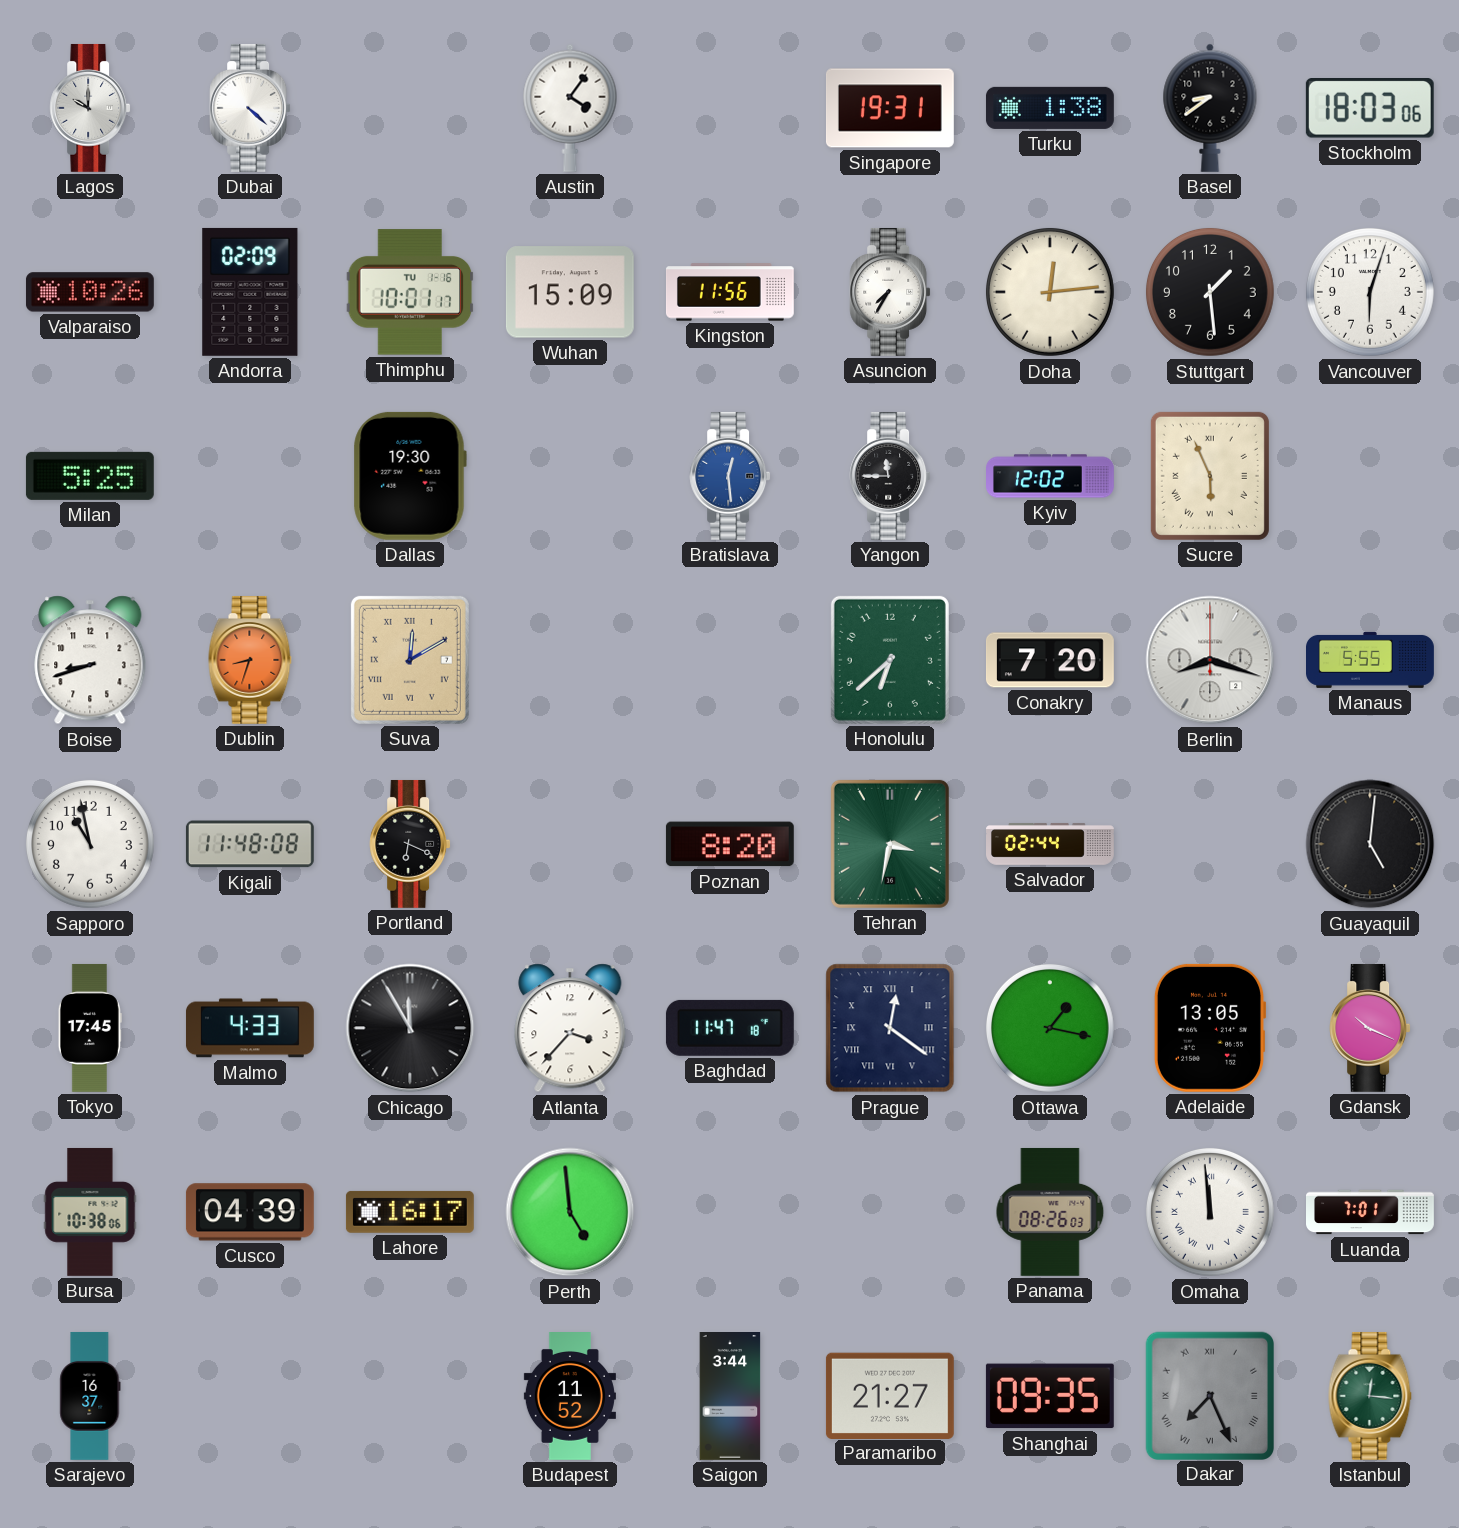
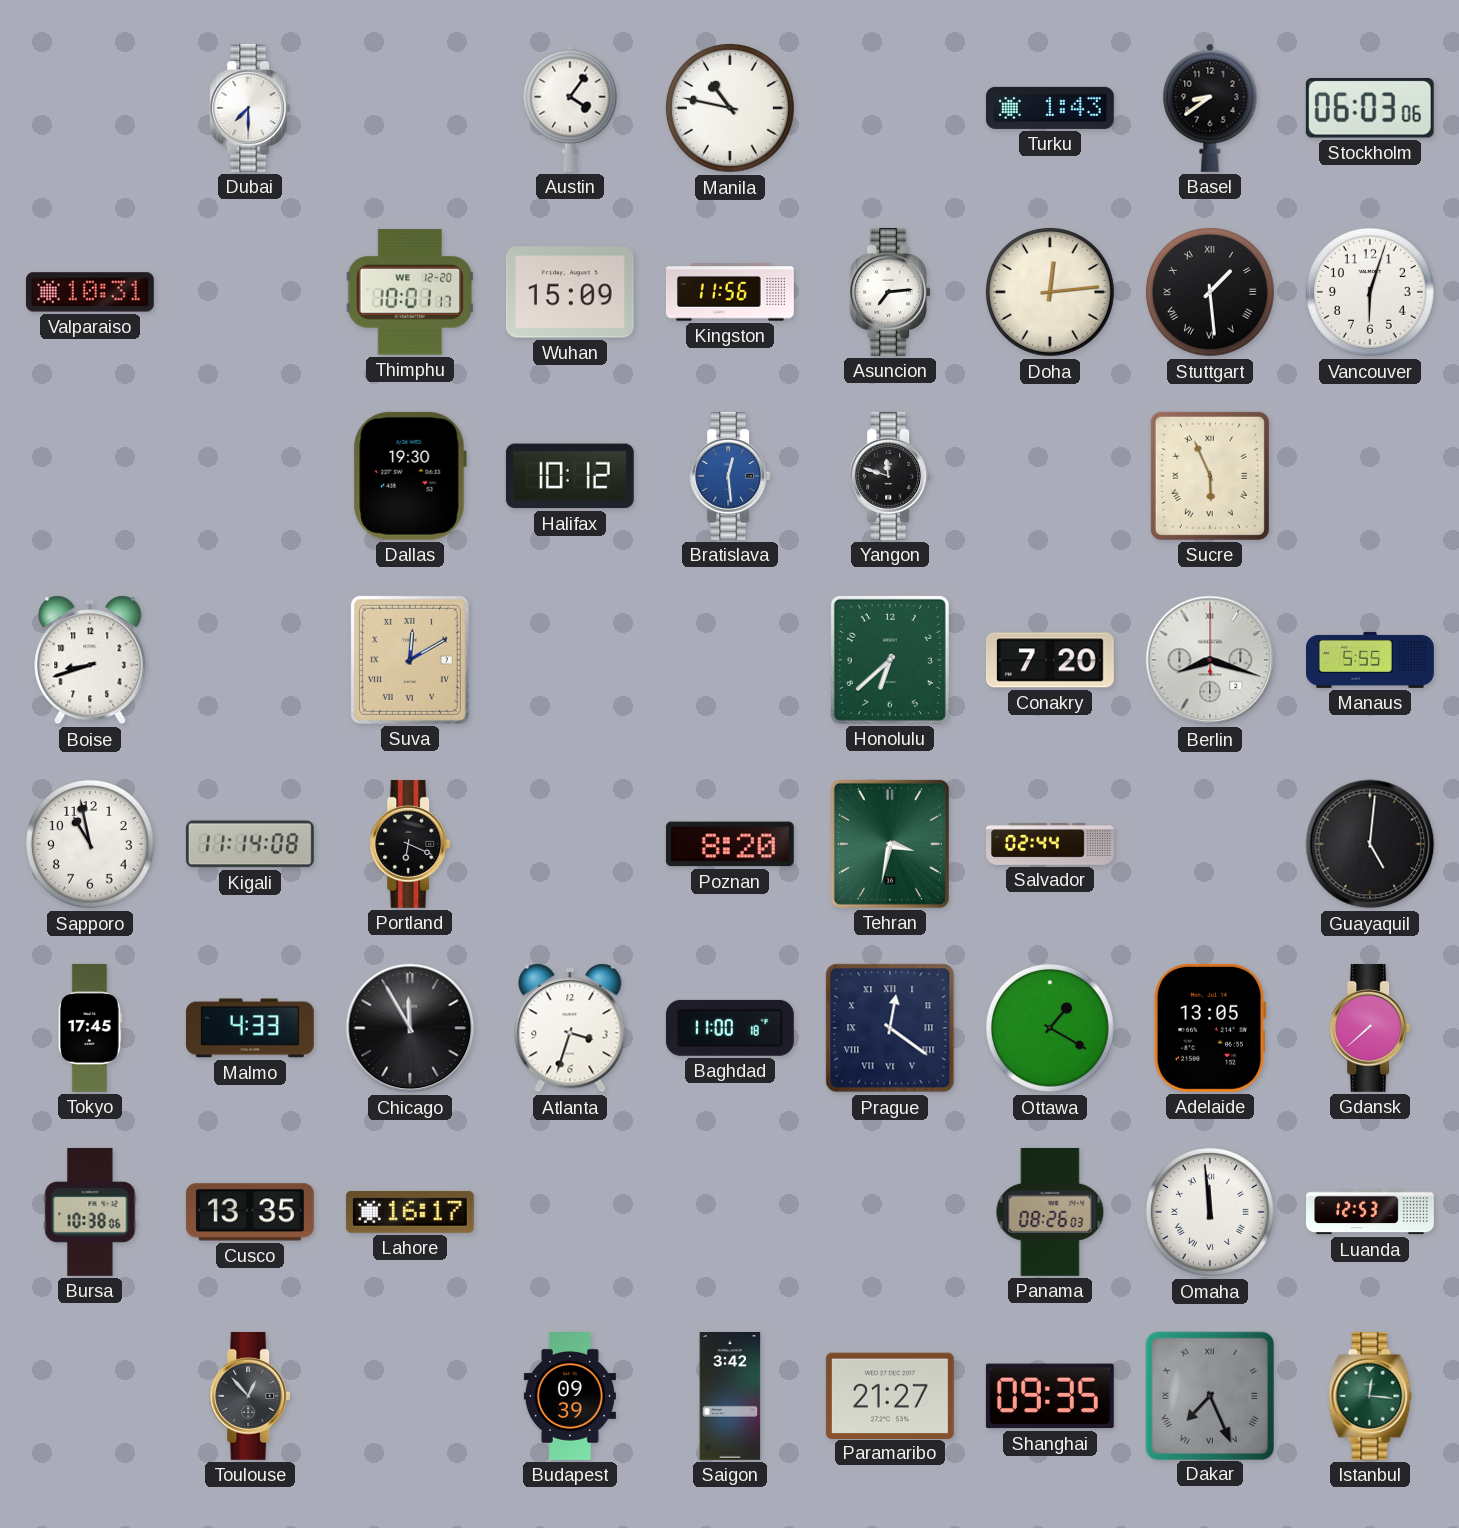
Lagos: 10:00 -> none
Dubai: 4:22 -> 7:30
Manila: none -> 10:47
Singapore: 19:31 -> none
Turku: 1:38 -> 1:43
Stockholm: 18:03 -> 06:03
Valparaiso: 10:26 -> 10:31
Andorra: 02:09 -> none
Thimphu date: TU 1-16 -> WE 12-20
Asuncion: 7:35 -> 7:14
Stuttgart numerals: Arabic -> Roman
Milan: 5:25 -> none
Halifax: none -> 10:12
Yangon: 11:45 -> 11:48
Kyiv: 12:02 -> none
Dublin: 8:33 -> none
Kigali: 11:48 -> 11:14
Atlanta: 3:37 -> 3:33
Baghdad: 11:47 -> 11:00
Ottawa: 1:17 -> 1:20
Gdansk: 10:19 -> 7:38
Cusco: 04:39 -> 13:35
Perth: 4:59 -> none
Luanda: 7:01 -> 12:53
Sarajevo: 16:37 -> none
Toulouse: none -> 12:53
Budapest: 11:52 -> 09:39
Saigon: 3:44 -> 3:42
